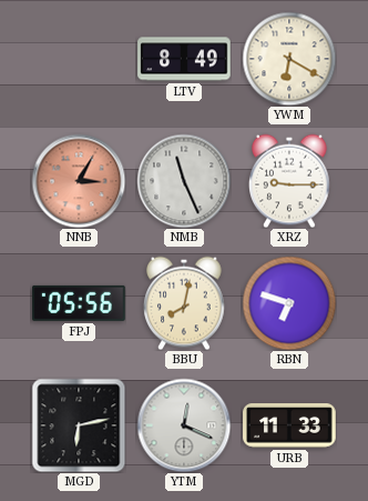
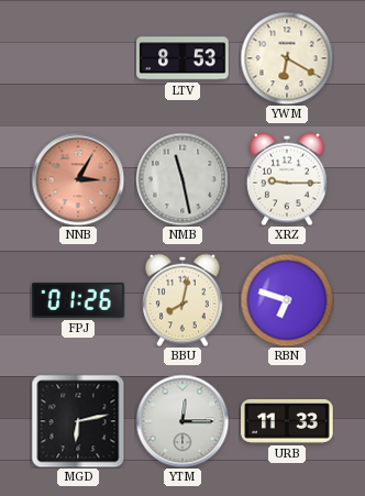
LTV: 8:49 -> 8:53
NMB: 11:26 -> 11:28
FPJ: 05:56 -> 01:26
YTM: 12:19 -> 12:15
